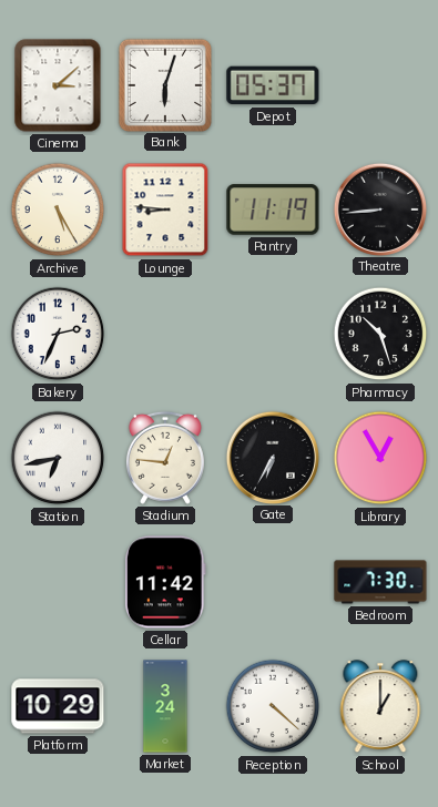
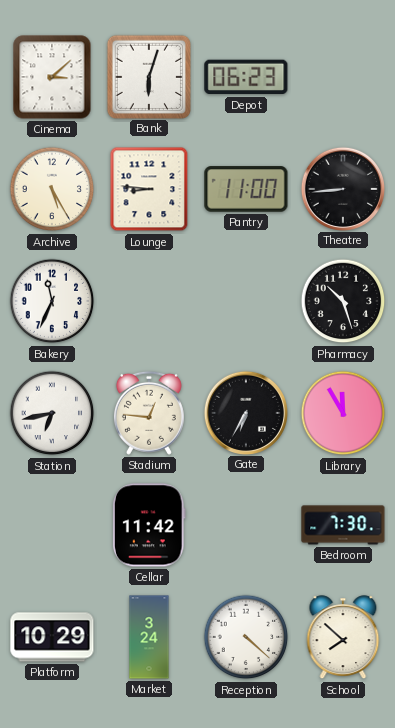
Depot: 05:37 -> 06:23
Pantry: 11:19 -> 11:00
Bakery: 2:34 -> 11:34
Library: 12:55 -> 11:55
School: 1:00 -> 7:52
